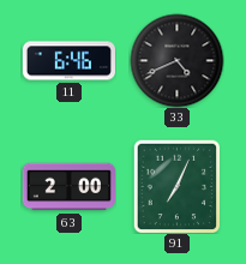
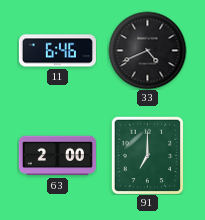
91: 7:04 -> 7:00
